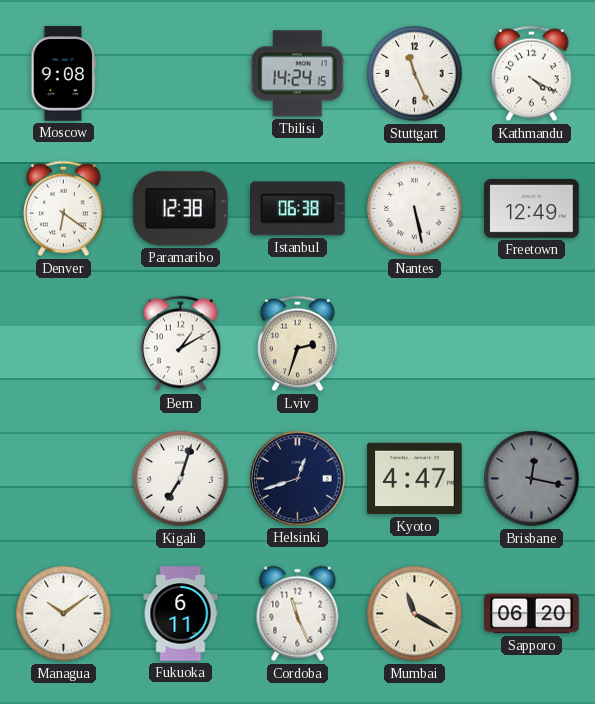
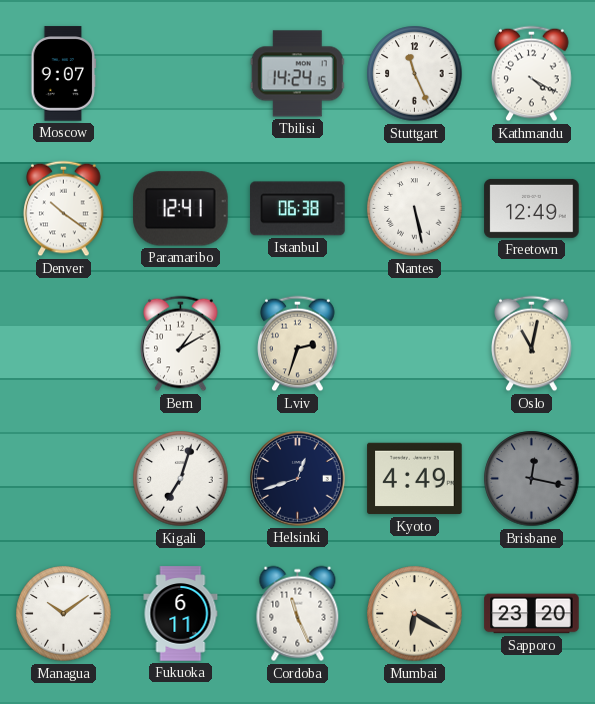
Moscow: 9:08 -> 9:07
Denver: 6:21 -> 10:21
Paramaribo: 12:38 -> 12:41
Oslo: none -> 11:02
Kyoto: 4:47 -> 4:49
Mumbai: 11:20 -> 6:20
Sapporo: 06:20 -> 23:20
